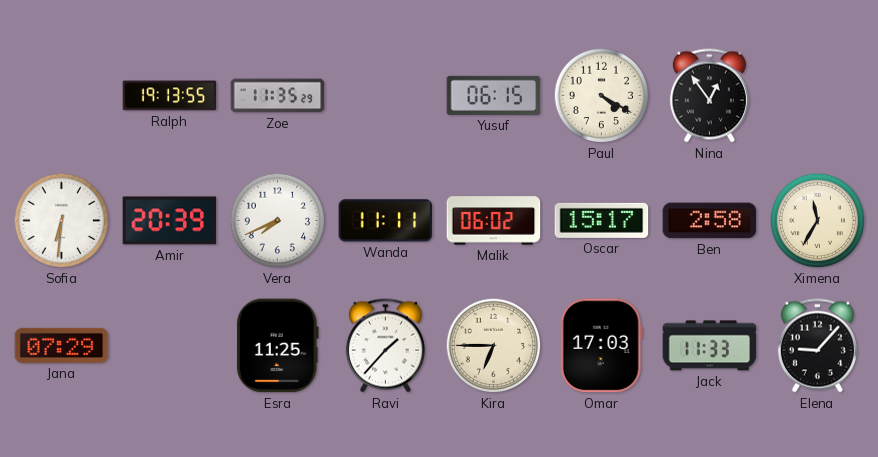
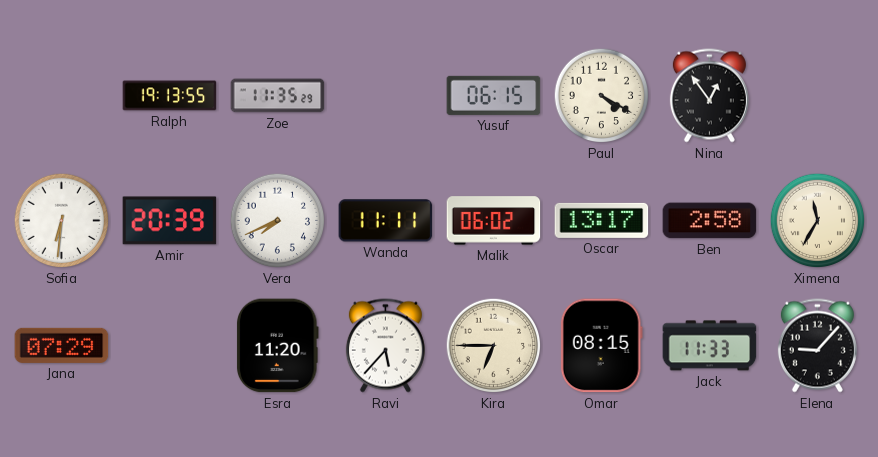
Oscar: 15:17 -> 13:17
Esra: 11:25 -> 11:20
Ravi: 1:37 -> 5:37
Omar: 17:03 -> 08:15
